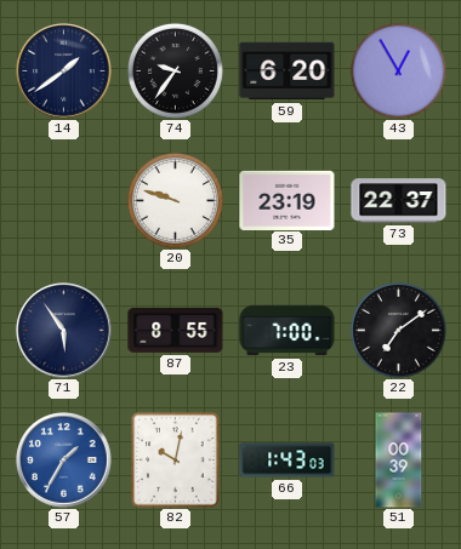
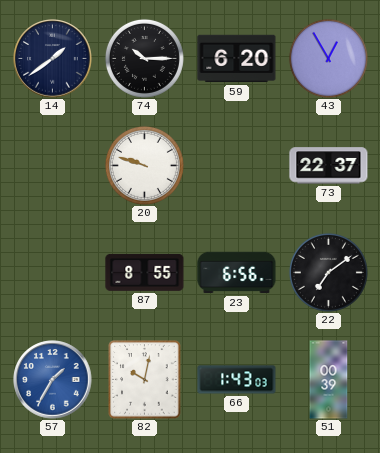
74: 9:36 -> 10:15
35: 23:19 -> none
71: 5:54 -> none
23: 7:00 -> 6:56
